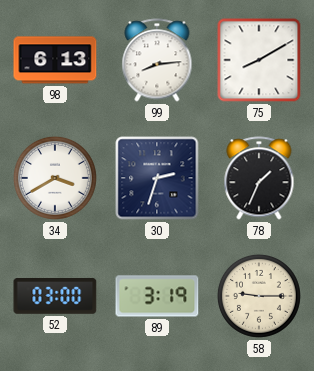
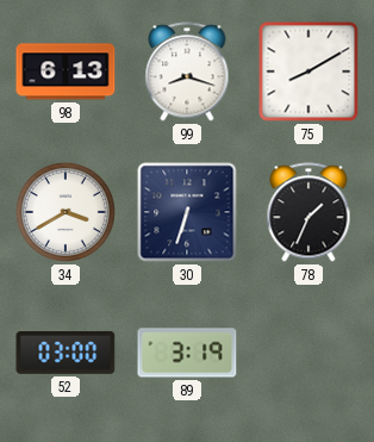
99: 8:14 -> 8:18
30: 2:33 -> 6:33
58: 9:15 -> none
